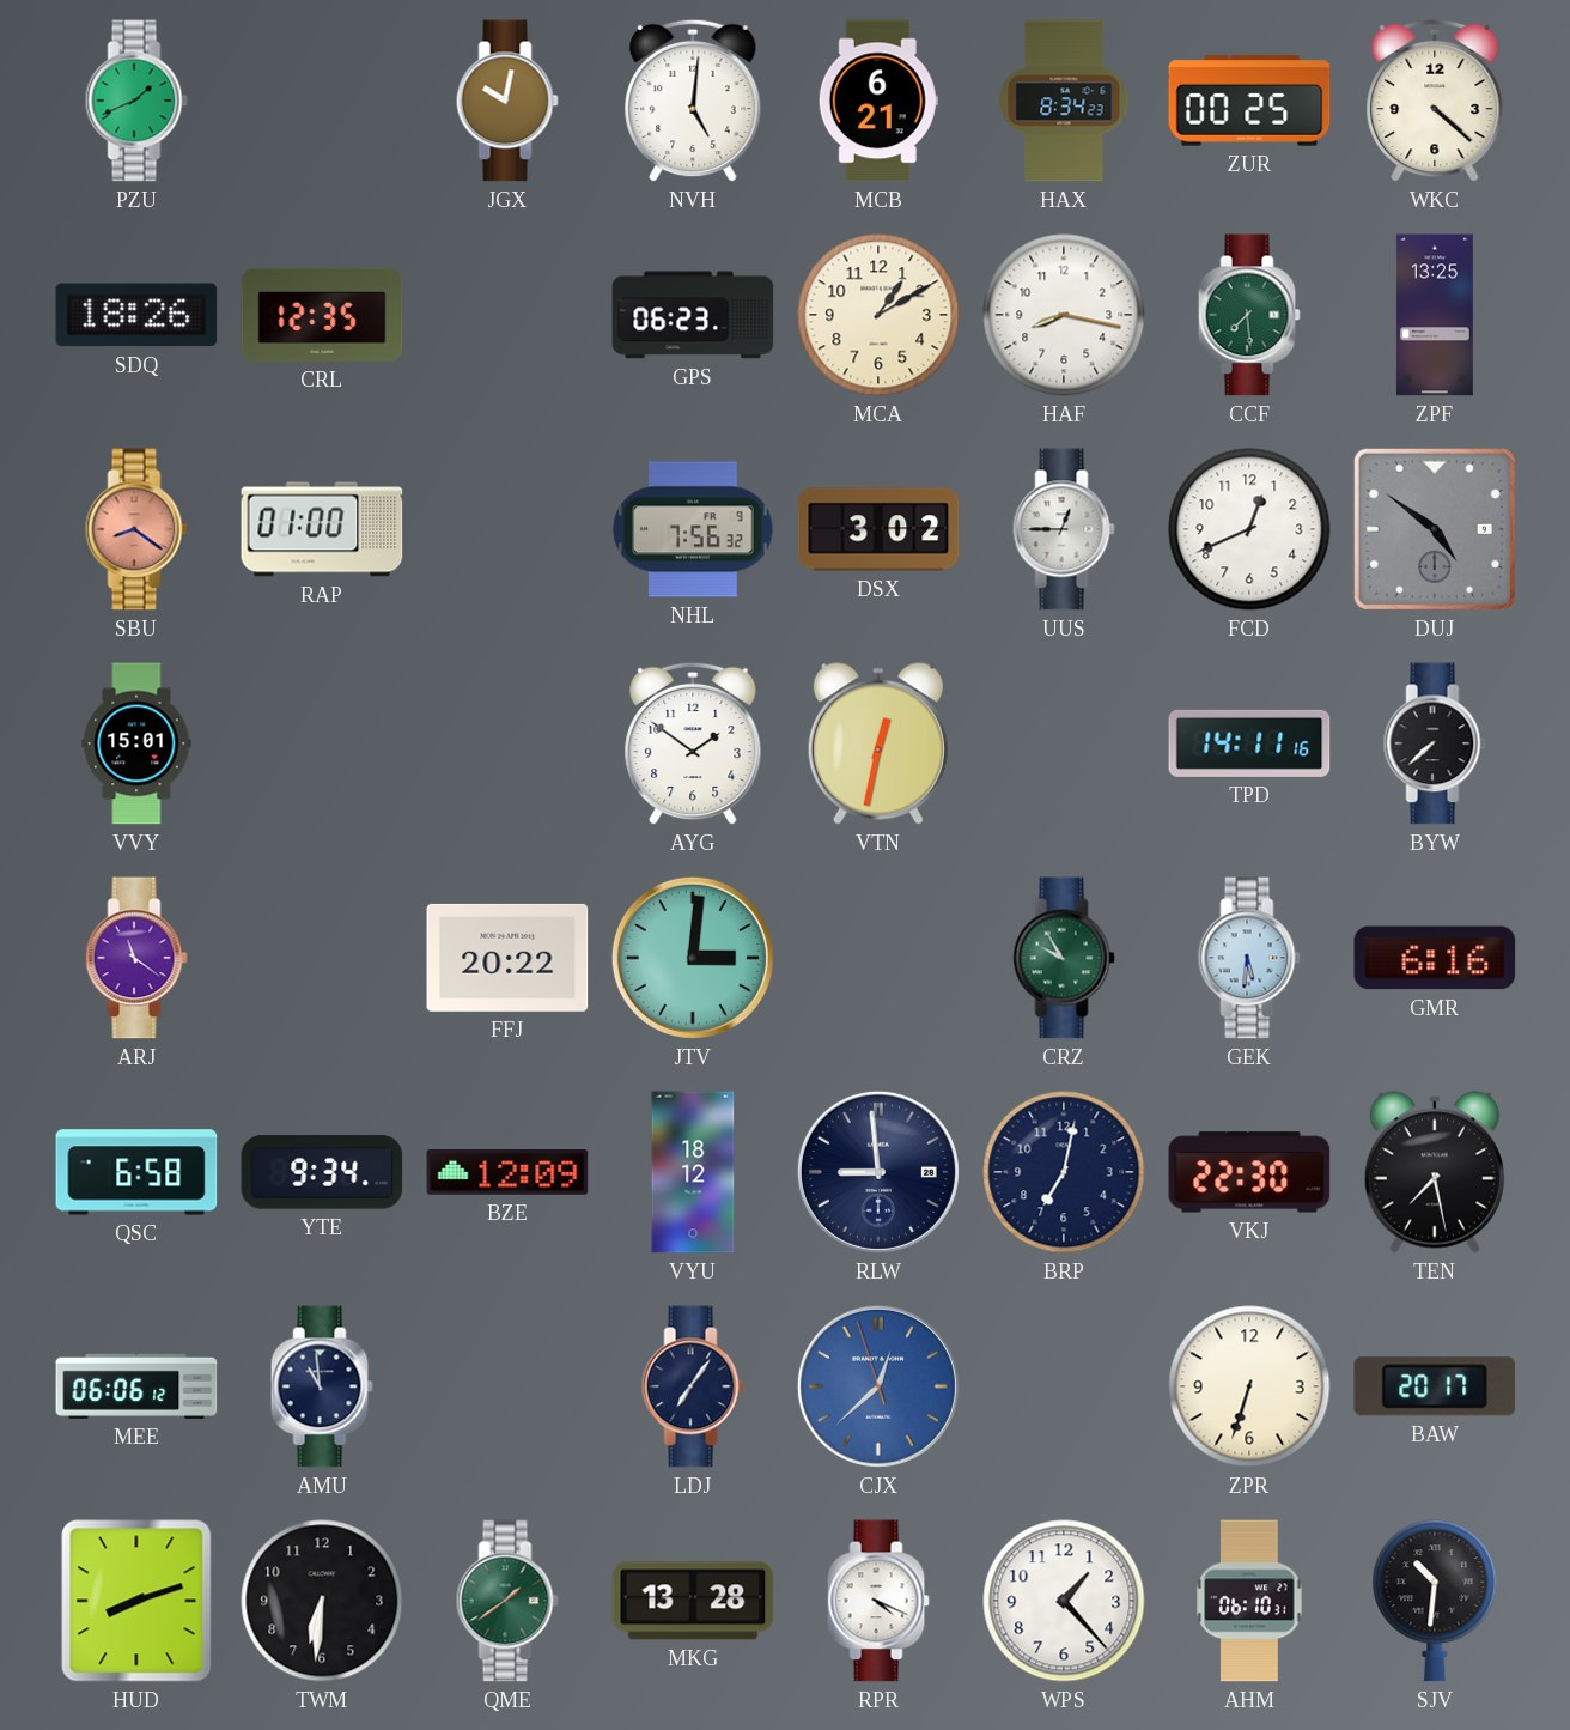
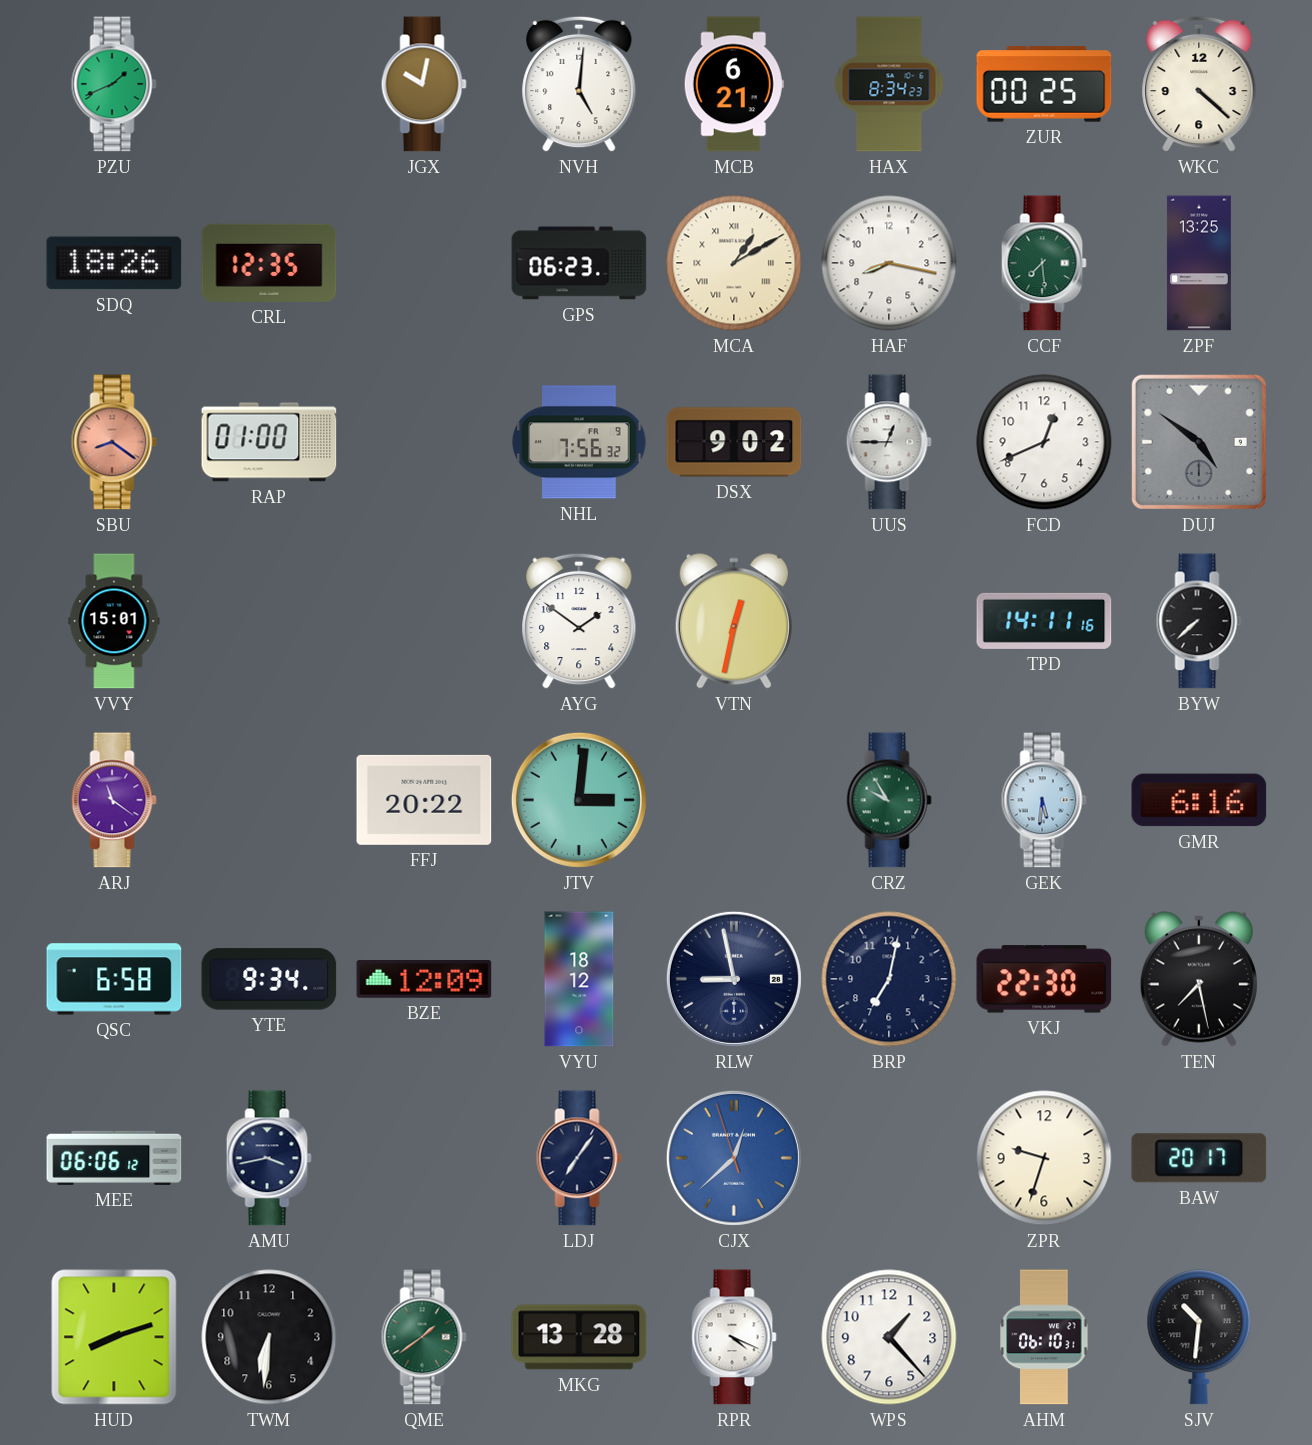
MCA numerals: Arabic -> Roman
DSX: 3:02 -> 9:02
RLW: 8:59 -> 8:58
AMU: 10:59 -> 3:43
ZPR: 6:33 -> 9:33
